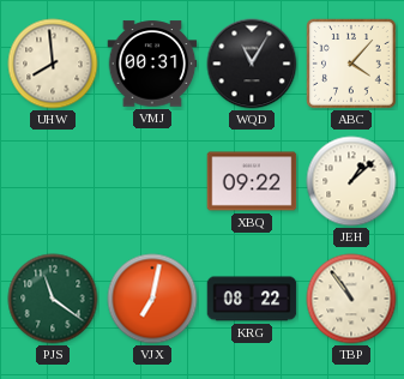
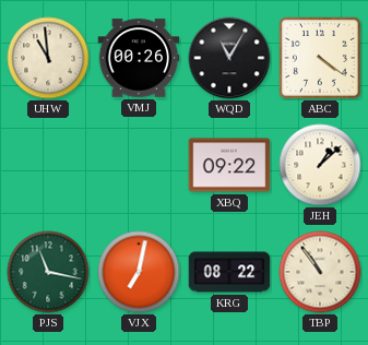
UHW: 7:59 -> 10:59
VMJ: 00:31 -> 00:26
ABC: 4:07 -> 4:21
PJS: 11:21 -> 11:17
